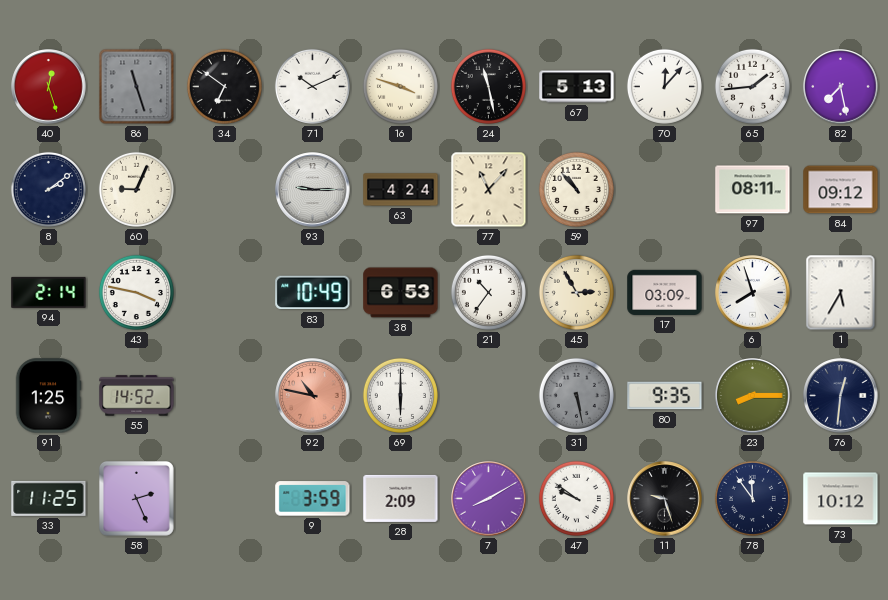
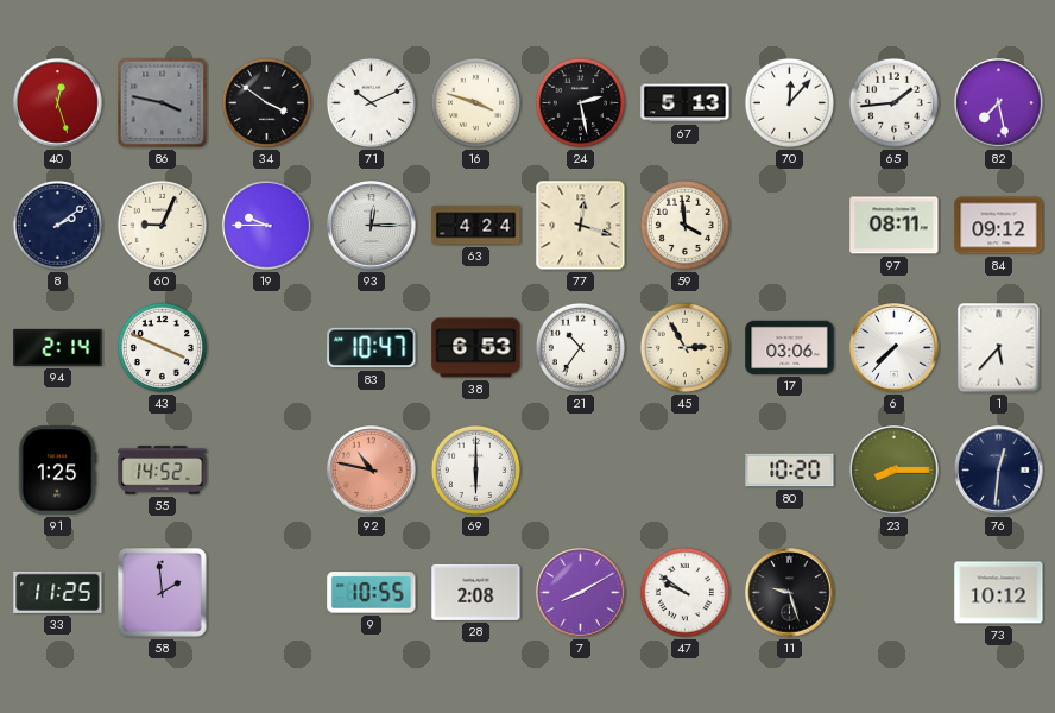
86: 11:27 -> 3:47
34: 6:51 -> 3:51
24: 11:28 -> 2:28
19: none -> 9:45
93: 9:15 -> 12:15
77: 11:07 -> 12:18
59: 10:53 -> 3:59
43: 3:47 -> 3:49
83: 10:49 -> 10:47
17: 03:09 -> 03:06
6: 7:57 -> 7:37
1: 5:35 -> 5:37
31: 5:28 -> none
80: 9:35 -> 10:20
58: 2:26 -> 1:59
9: 3:59 -> 10:55
28: 2:09 -> 2:08
78: 11:54 -> none
